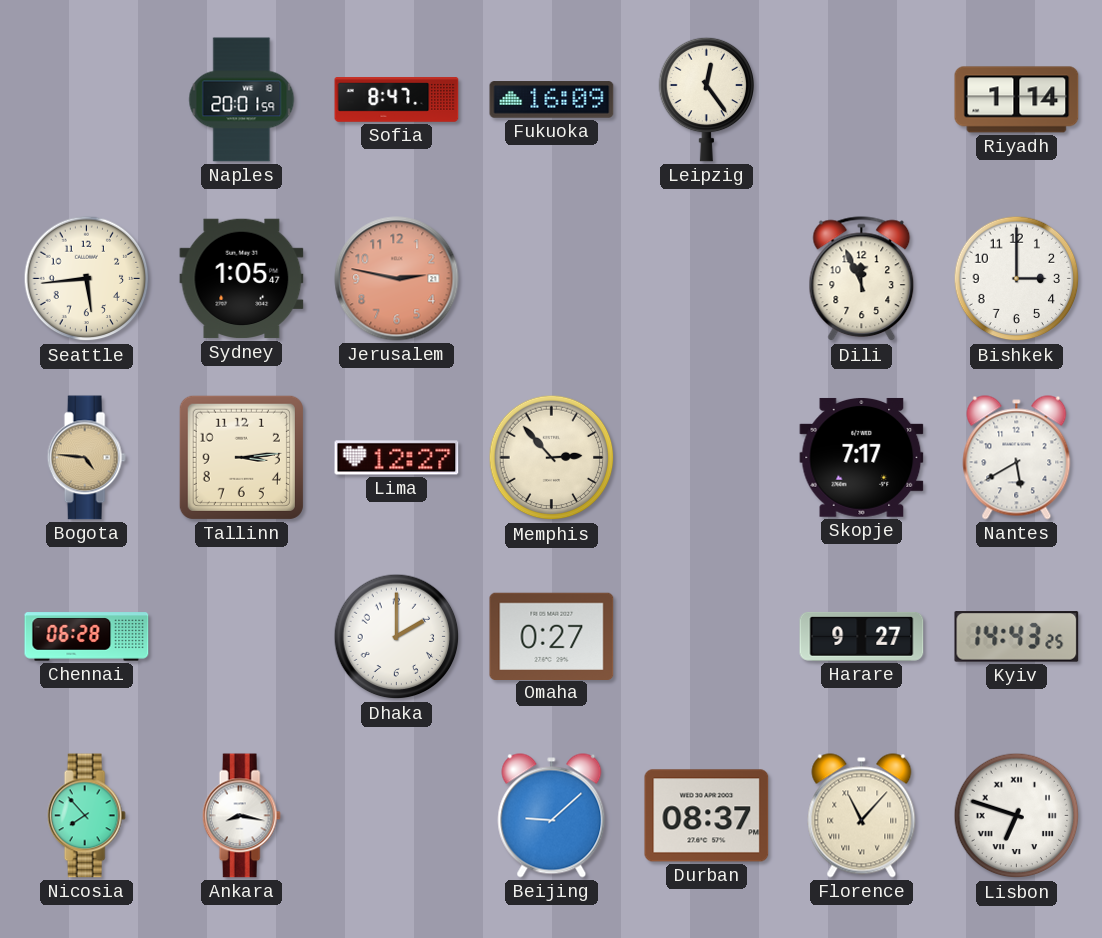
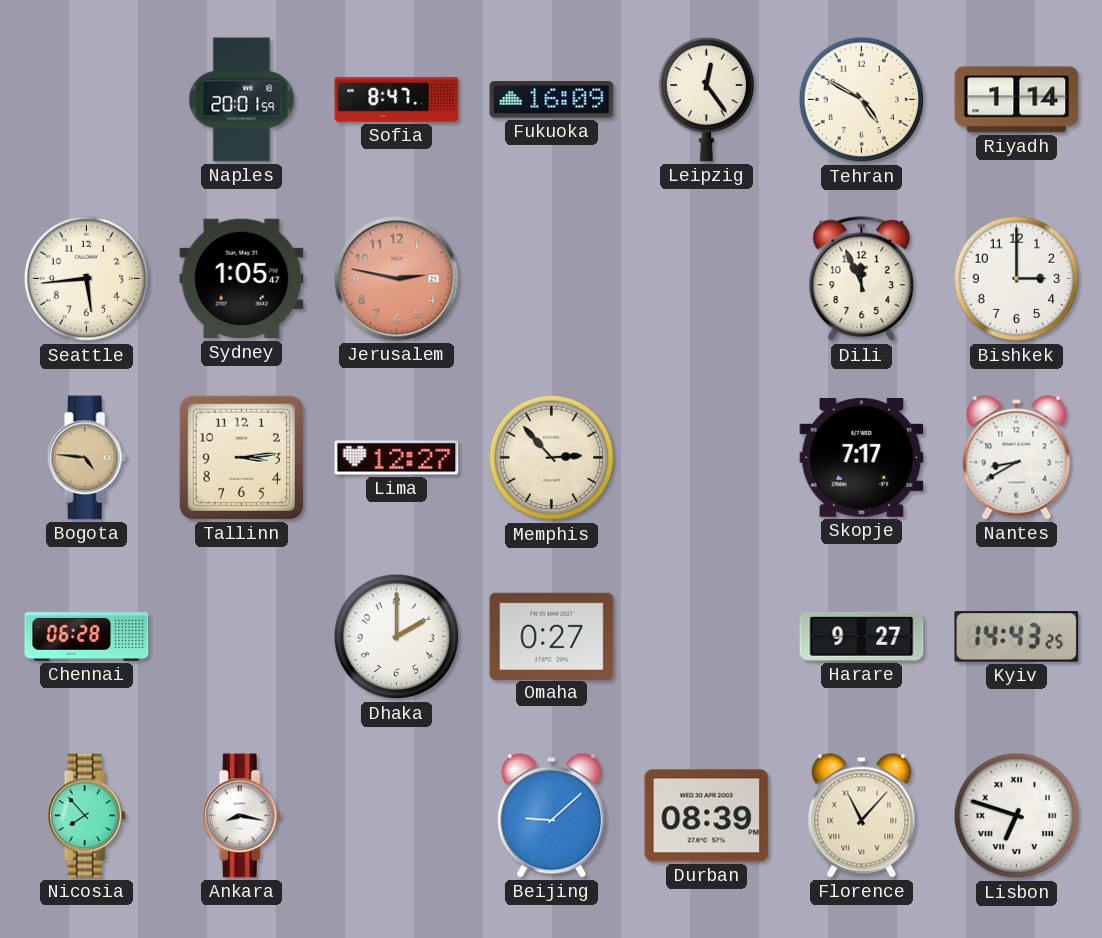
Tehran: none -> 4:50
Nantes: 5:40 -> 8:40
Durban: 08:37 -> 08:39
